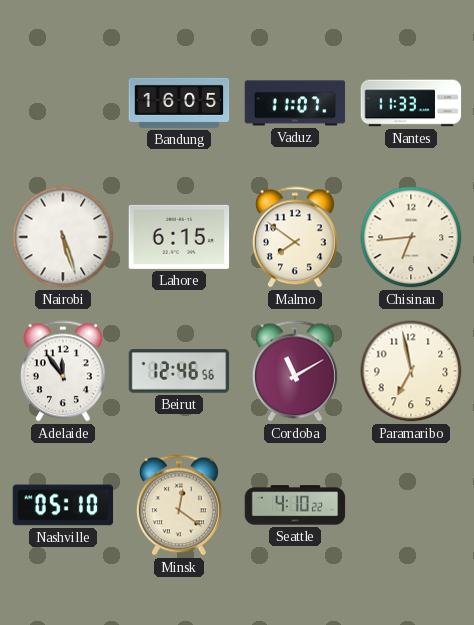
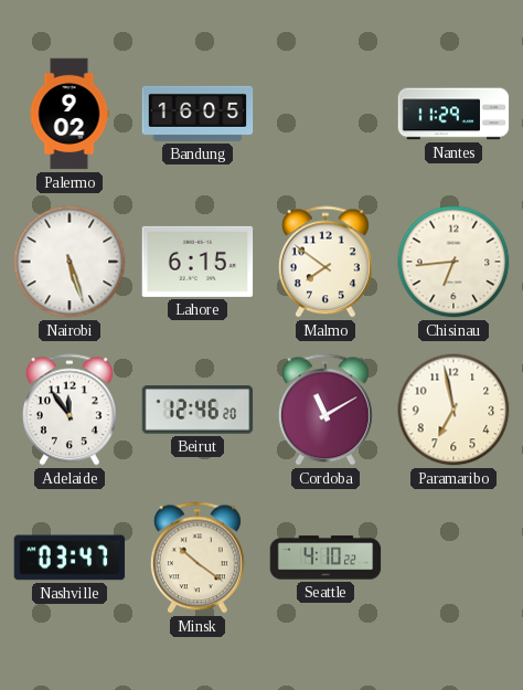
Palermo: none -> 9:02
Vaduz: 11:07 -> none
Nantes: 11:33 -> 11:29
Beirut: 12:46:56 -> 12:46:20
Nashville: 05:10 -> 03:47
Minsk: 12:21 -> 10:21
